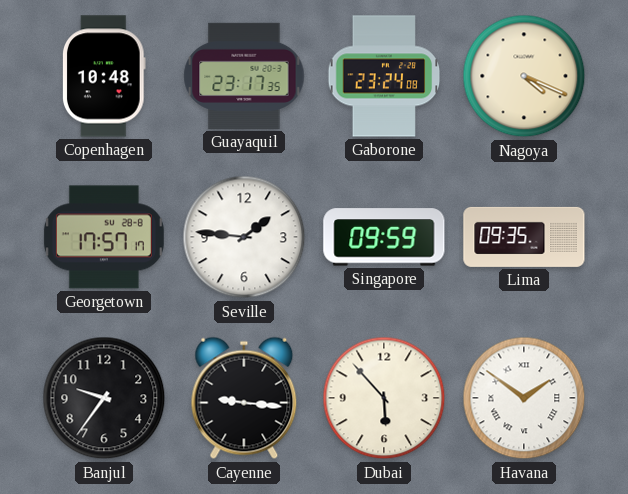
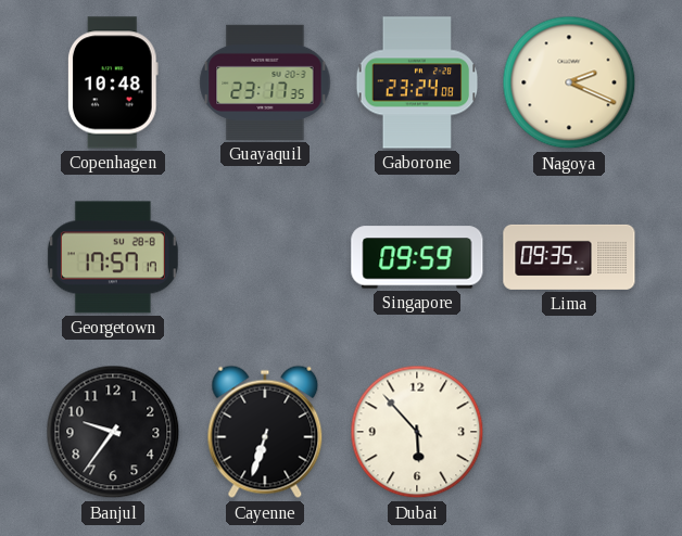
Nagoya: 4:19 -> 2:19
Seville: 1:46 -> none
Cayenne: 9:16 -> 6:33
Havana: 1:51 -> none
